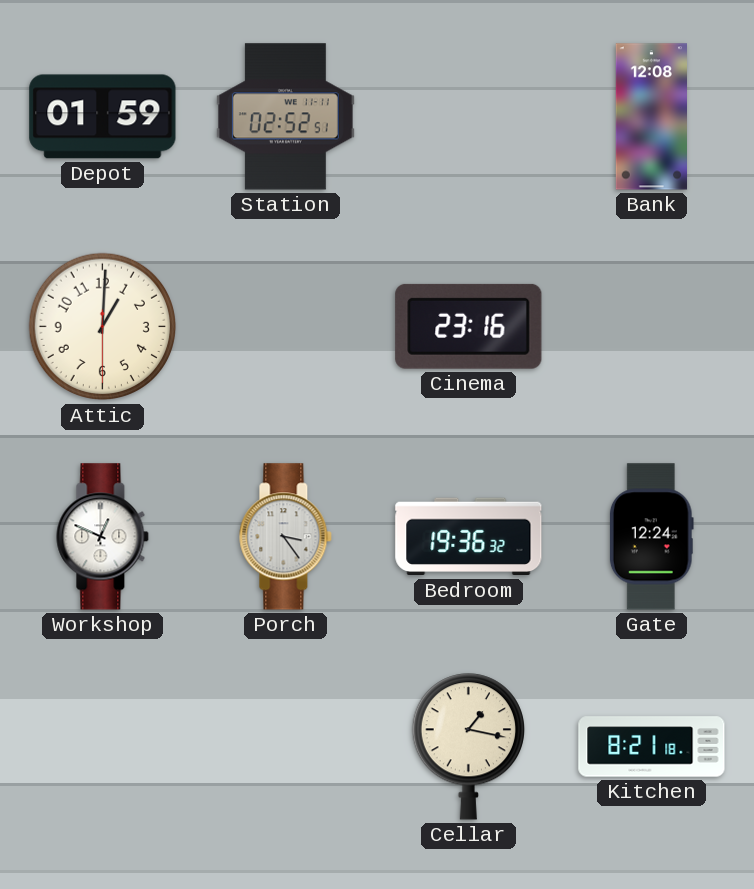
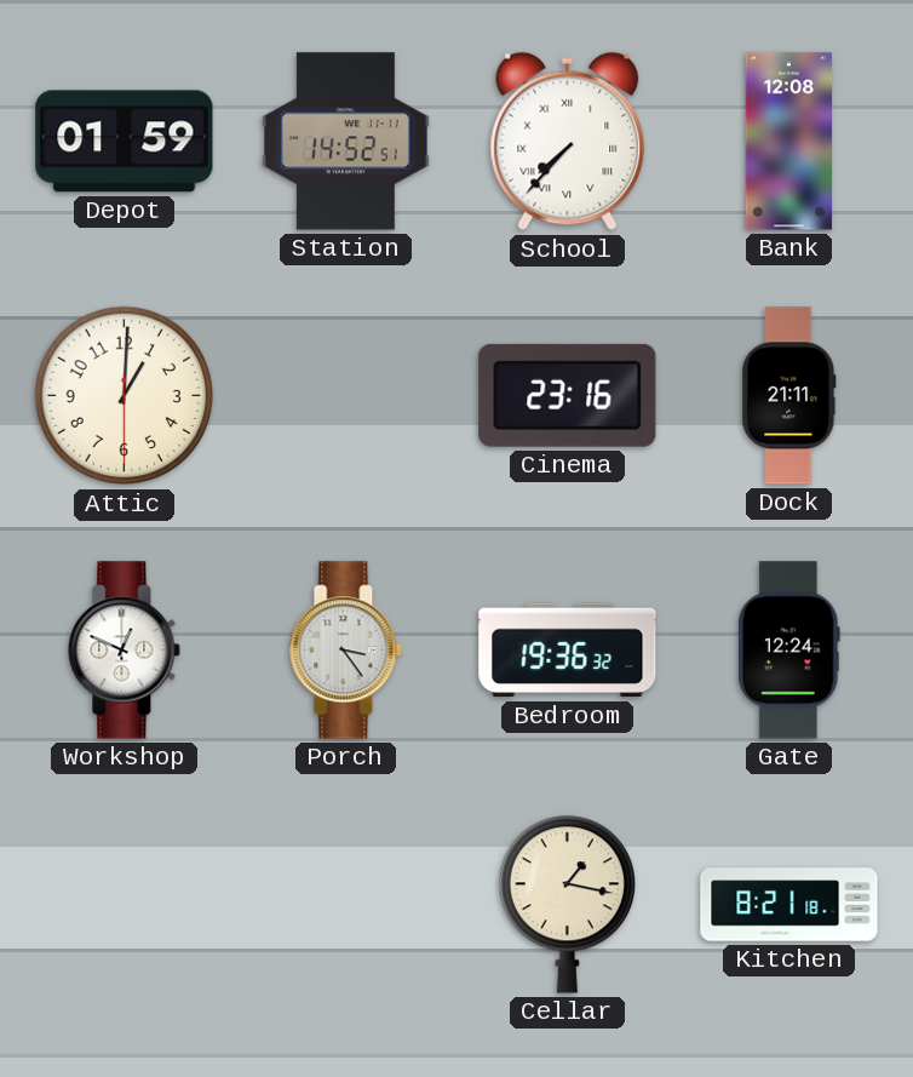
Station: 02:52 -> 14:52
School: none -> 7:37
Dock: none -> 21:11
